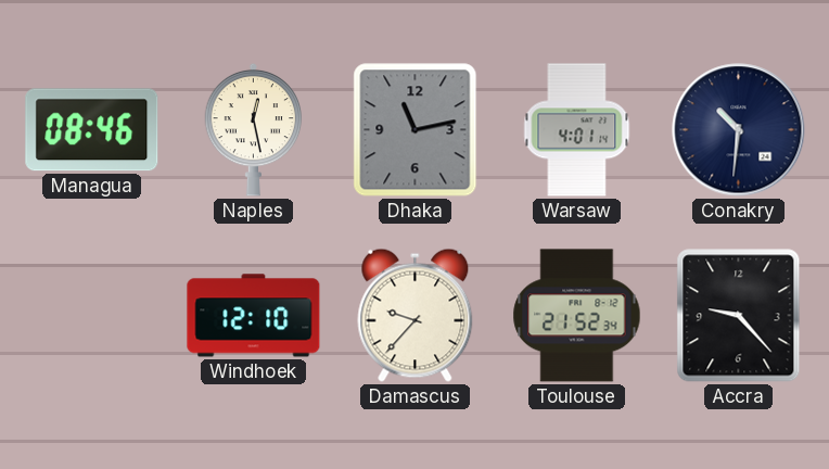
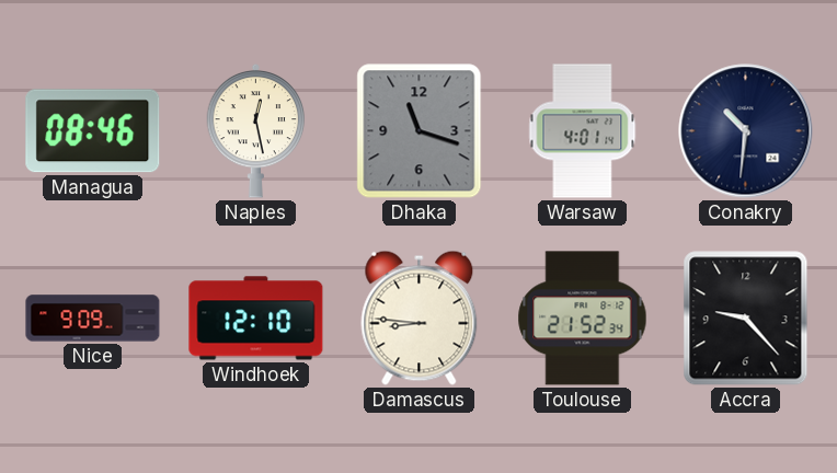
Dhaka: 11:13 -> 11:18
Nice: none -> 9:09
Damascus: 9:37 -> 8:46
